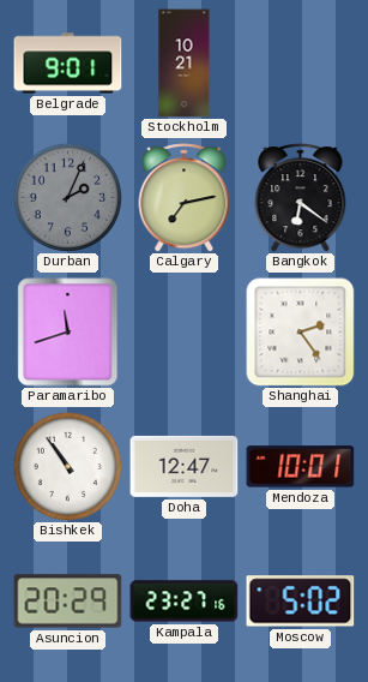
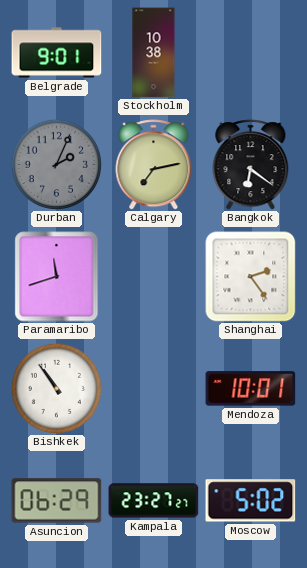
Stockholm: 10:21 -> 10:38
Doha: 12:47 -> none
Asuncion: 20:29 -> 06:29
Kampala: 23:27:16 -> 23:27:27
